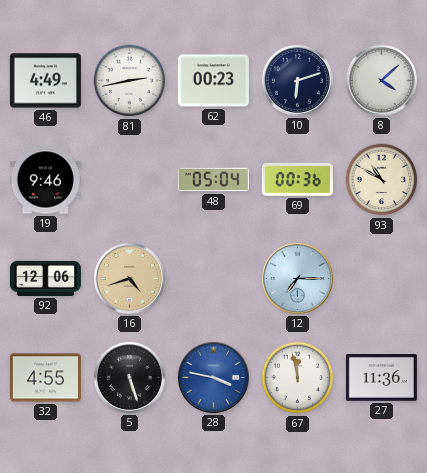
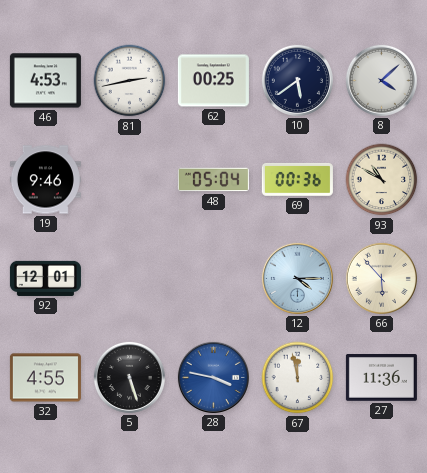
46: 4:49 -> 4:53
62: 00:23 -> 00:25
10: 6:12 -> 5:39
92: 12:06 -> 12:01
16: 4:42 -> none
12: 7:15 -> 4:15
66: none -> 5:53
